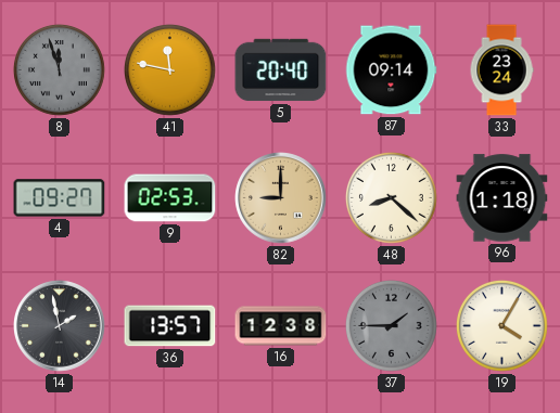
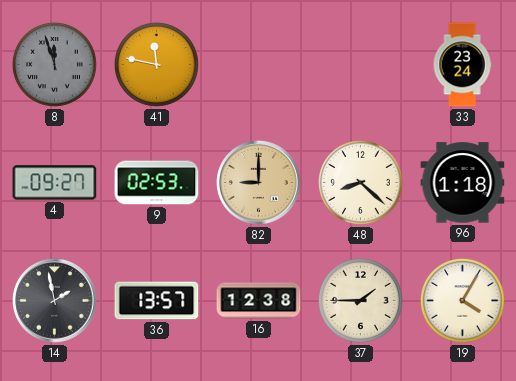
5: 20:40 -> none
87: 09:14 -> none
37 dial: grey -> cream
